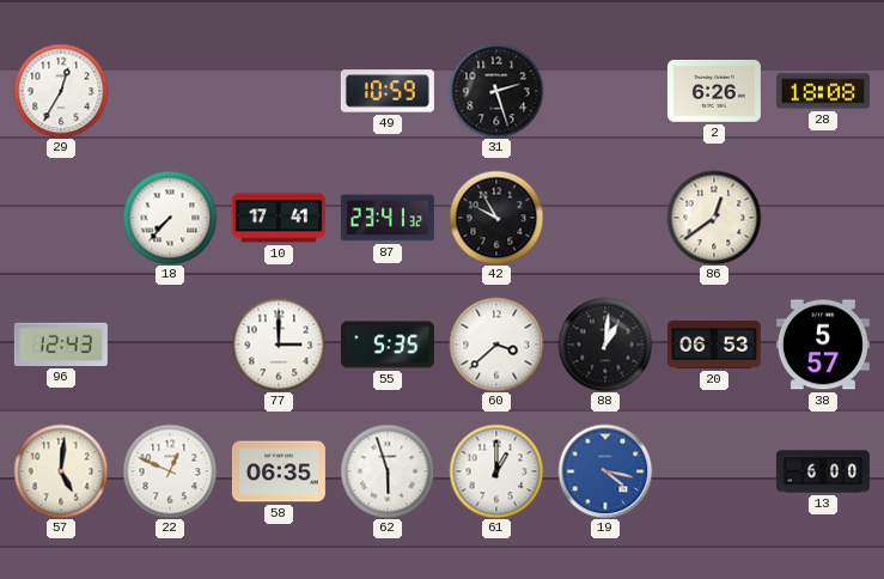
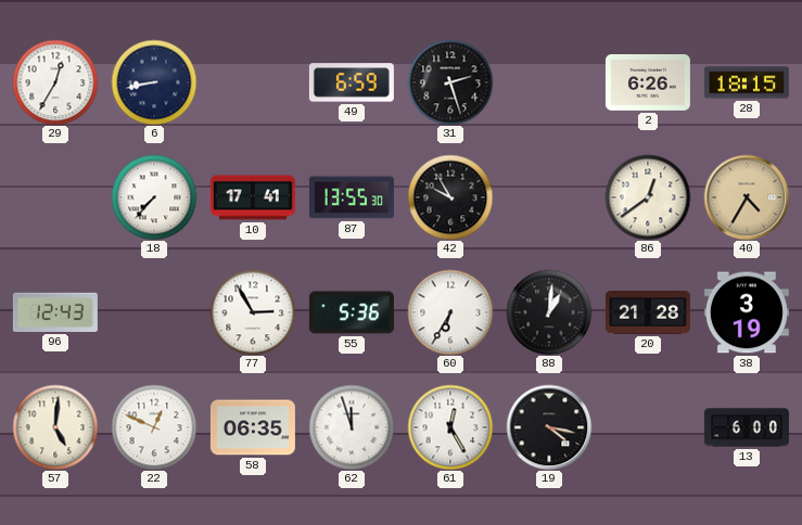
6: none -> 8:43
49: 10:59 -> 6:59
28: 18:08 -> 18:15
87: 23:41 -> 13:55
40: none -> 4:35
77: 3:00 -> 2:55
55: 5:35 -> 5:36
60: 3:38 -> 6:35
20: 06:53 -> 21:28
38: 5:57 -> 3:19
62: 5:57 -> 11:57
61: 1:00 -> 12:25
19 dial: blue -> black
